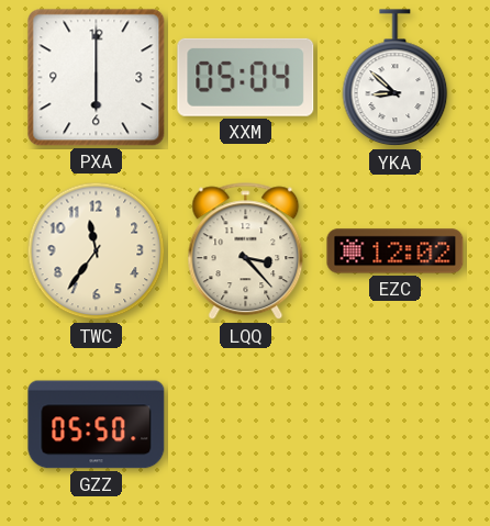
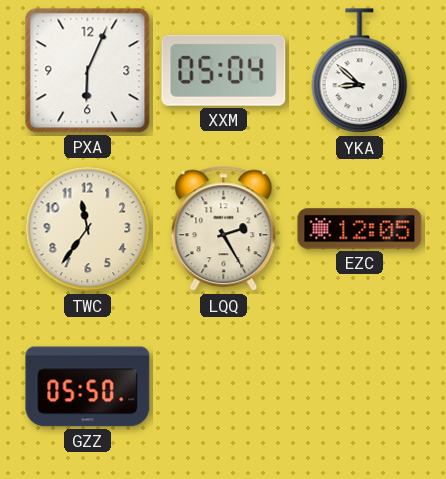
PXA: 6:00 -> 6:04
LQQ: 3:23 -> 2:25
EZC: 12:02 -> 12:05
